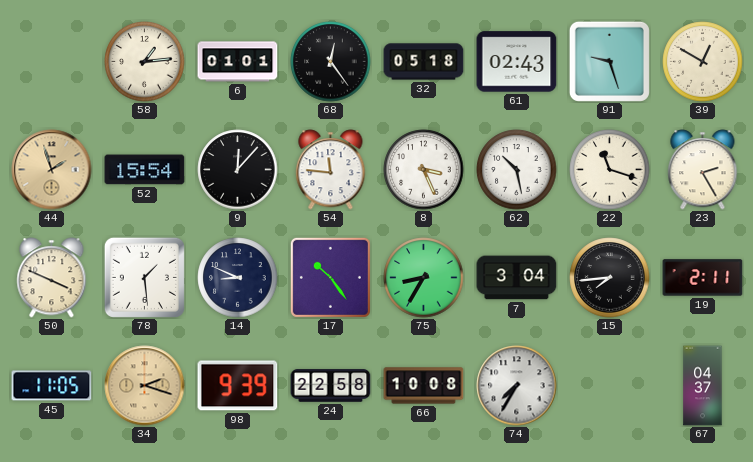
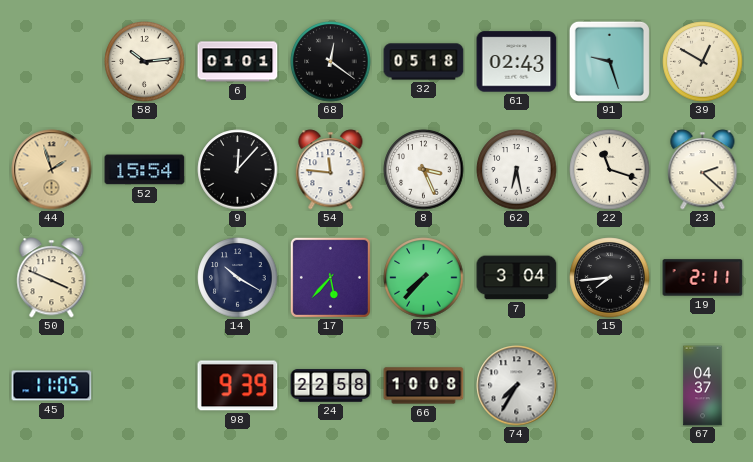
58: 1:14 -> 10:14
68: 12:24 -> 12:21
62: 10:28 -> 6:28
23: 2:25 -> 2:22
78: 1:29 -> none
14: 8:49 -> 10:20
17: 10:24 -> 5:37
75: 8:35 -> 7:37
34: 2:18 -> none
